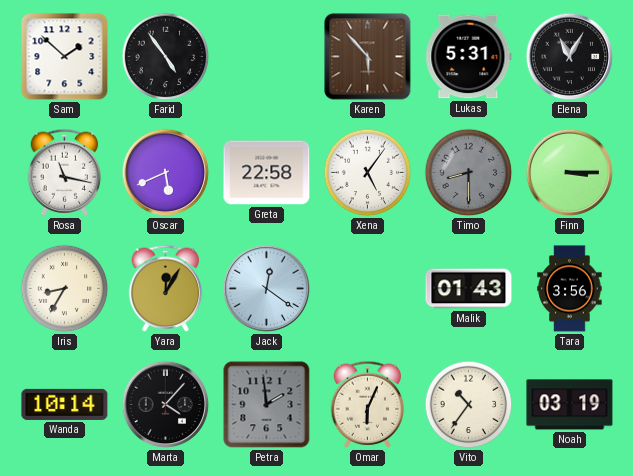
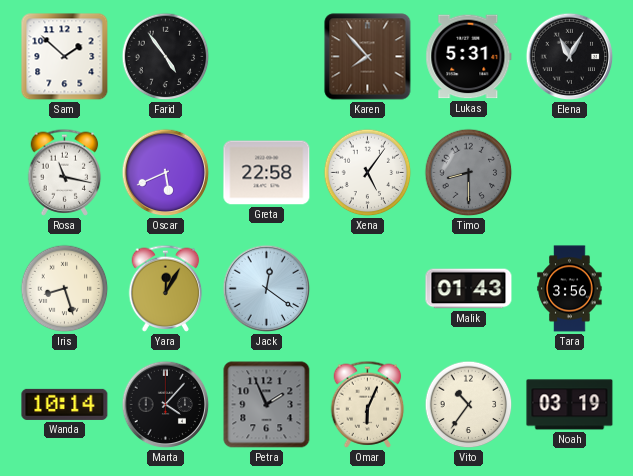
Karen: 5:53 -> 7:53
Finn: 3:15 -> none
Iris: 8:35 -> 8:27
Petra: 1:59 -> 1:56
